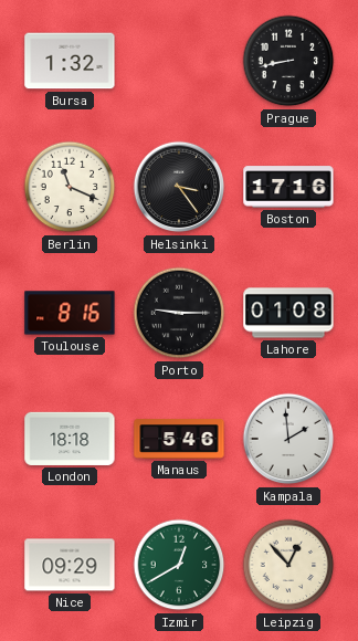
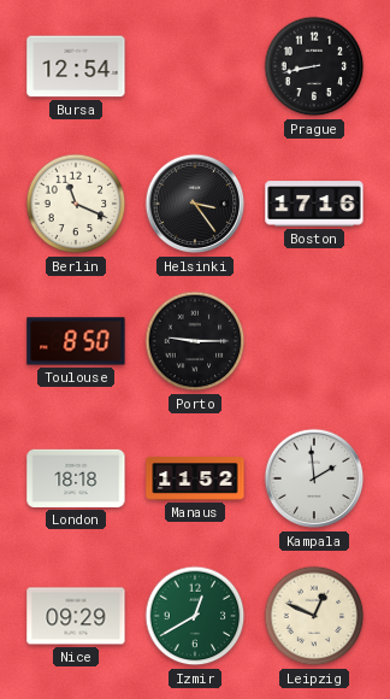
Bursa: 1:32 -> 12:54
Toulouse: 8:16 -> 8:50
Lahore: 01:08 -> none
Manaus: 5:46 -> 11:52
Leipzig: 12:53 -> 12:49
